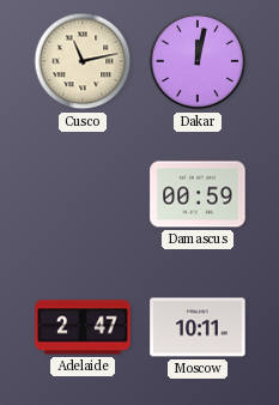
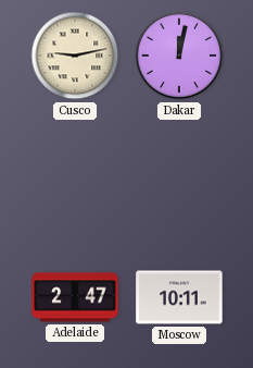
Cusco: 11:13 -> 9:13
Damascus: 00:59 -> none
